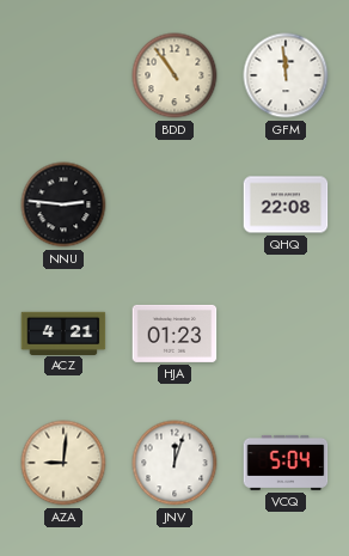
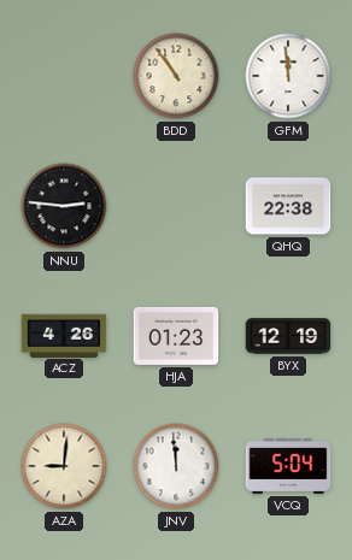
QHQ: 22:08 -> 22:38
ACZ: 4:21 -> 4:26
BYX: none -> 12:19
JNV: 12:03 -> 11:59
